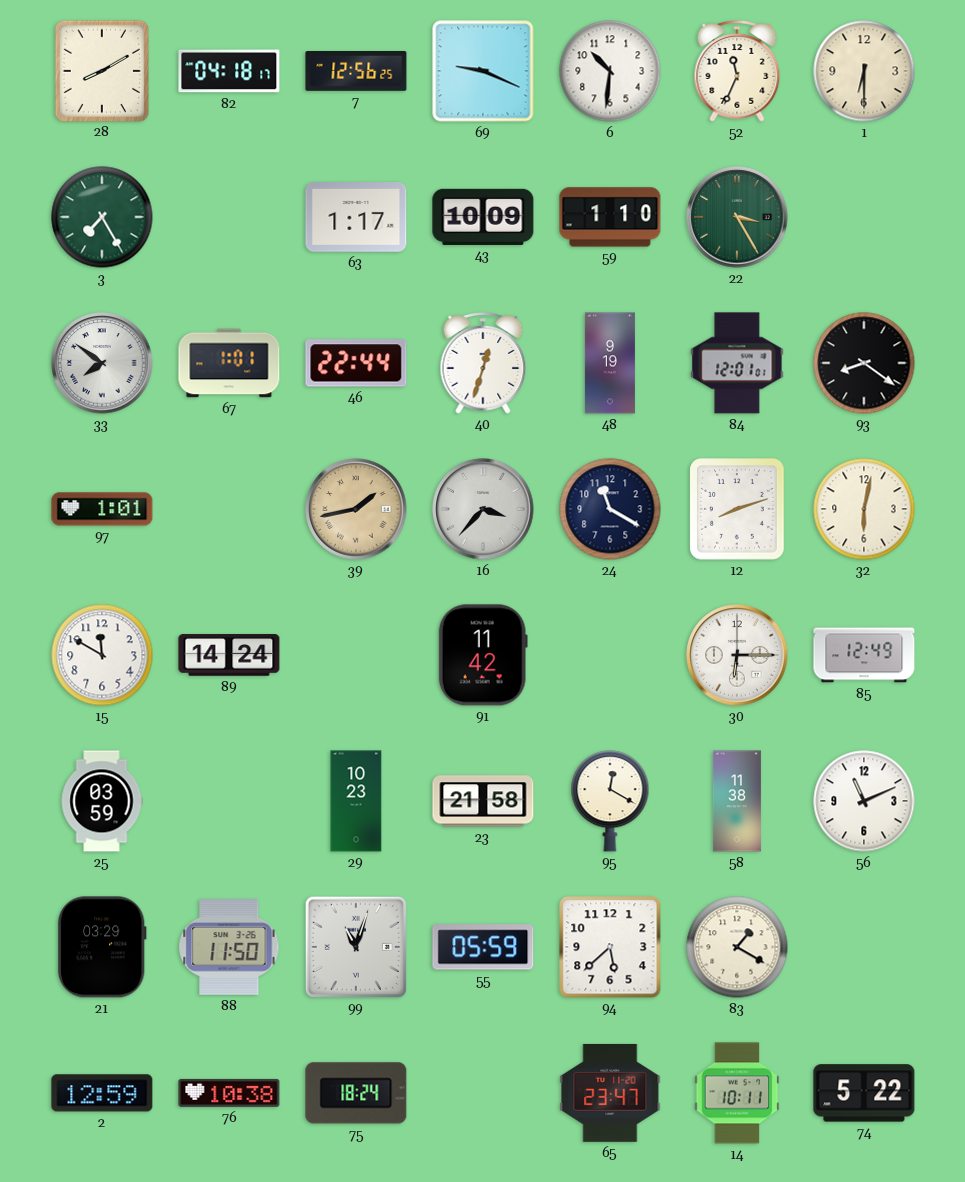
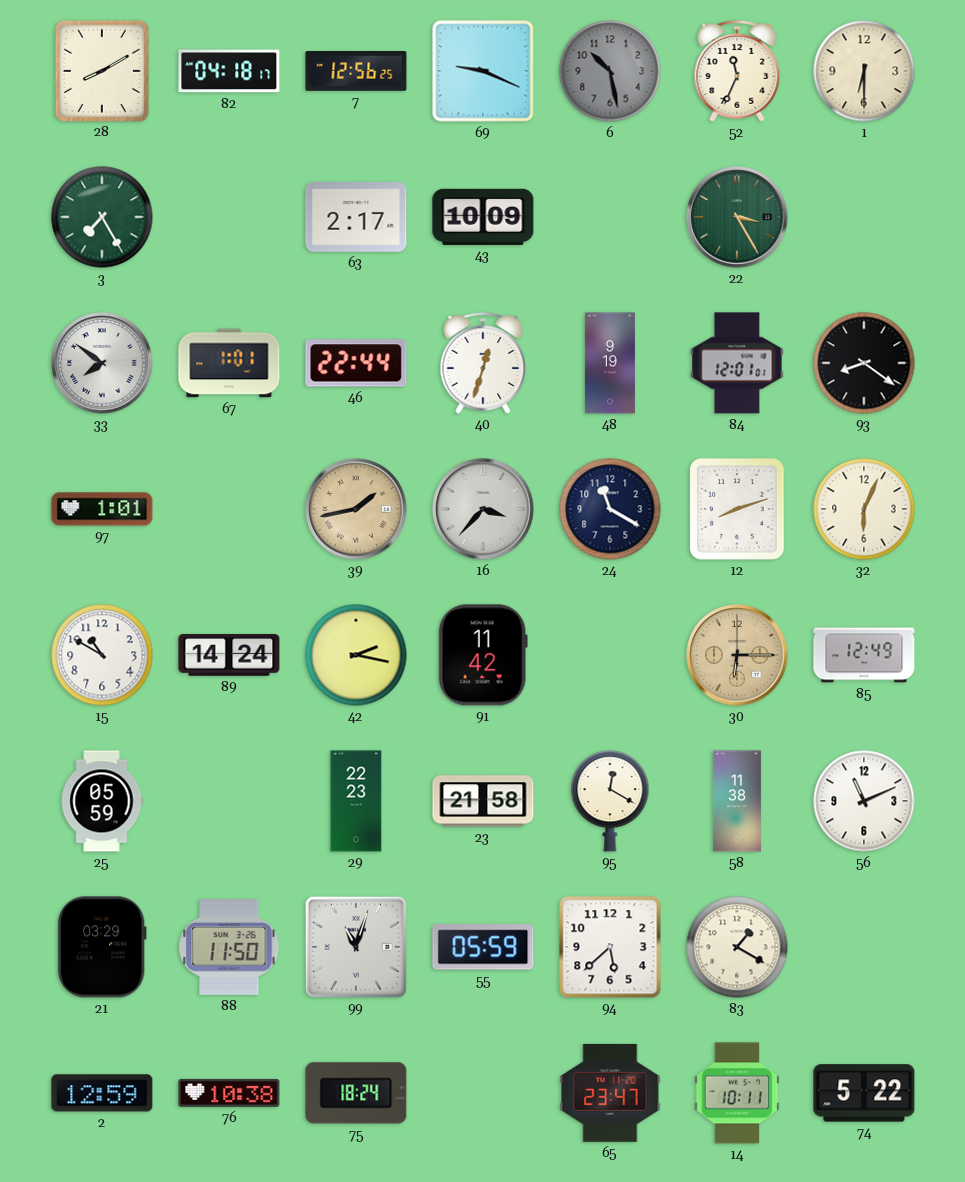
6: 10:31 -> 10:28
6 dial: white -> grey
63: 1:17 -> 2:17
59: 1:10 -> none
32: 6:02 -> 6:04
15: 11:50 -> 10:50
42: none -> 2:17
30 dial: white -> champagne
25: 03:59 -> 05:59
29: 10:23 -> 22:23
